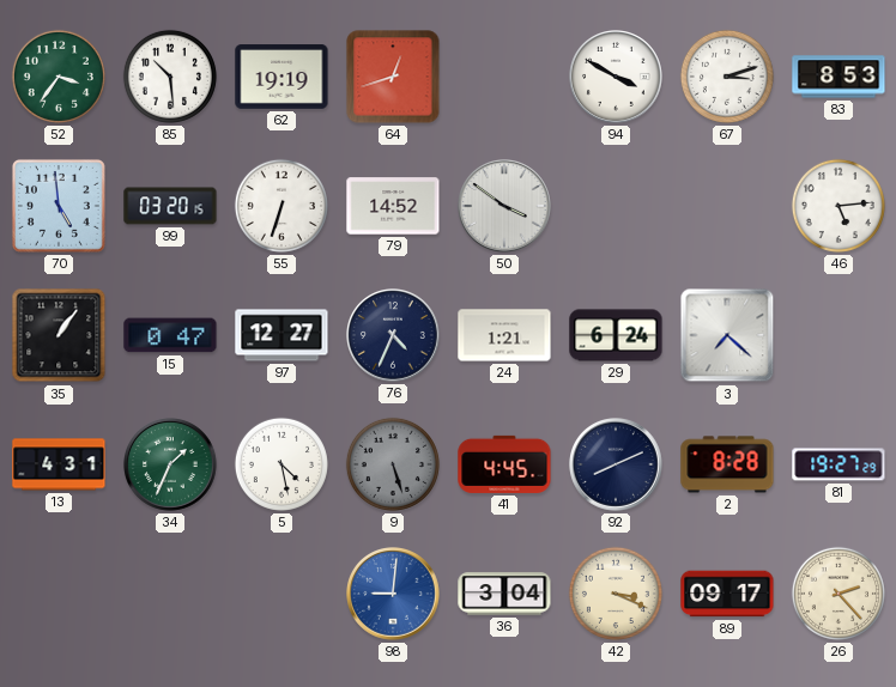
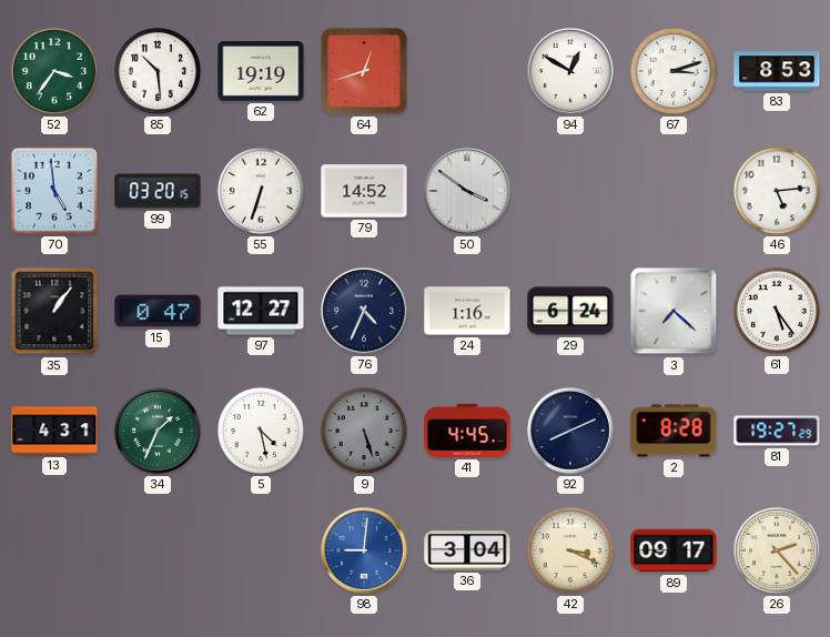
94: 3:50 -> 12:50
24: 1:21 -> 1:16
61: none -> 5:24
